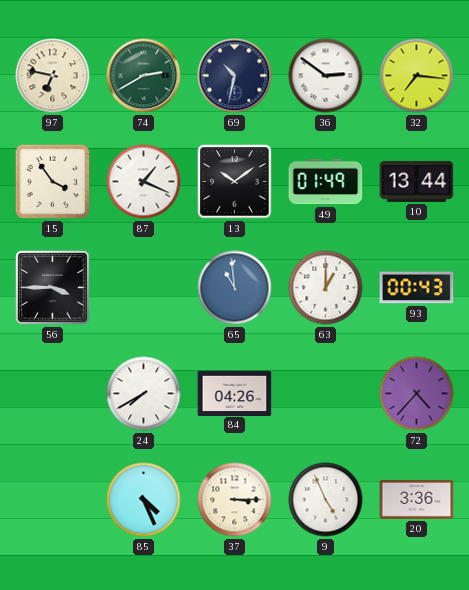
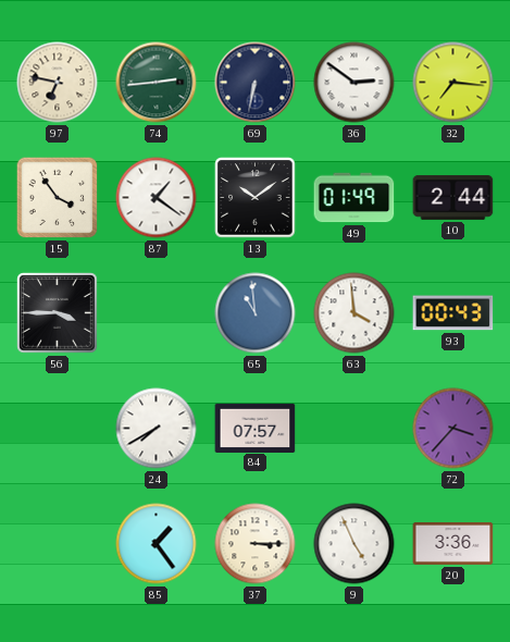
74: 2:40 -> 2:44
69: 10:32 -> 6:32
87: 1:19 -> 1:21
10: 13:44 -> 2:44
63: 1:00 -> 3:59
84: 04:26 -> 07:57
72: 4:37 -> 3:37
85: 4:26 -> 1:24
